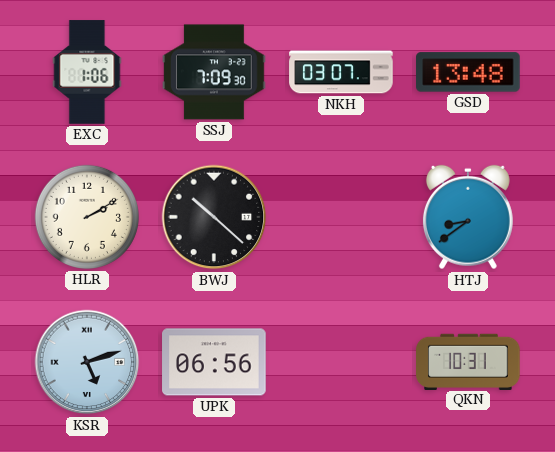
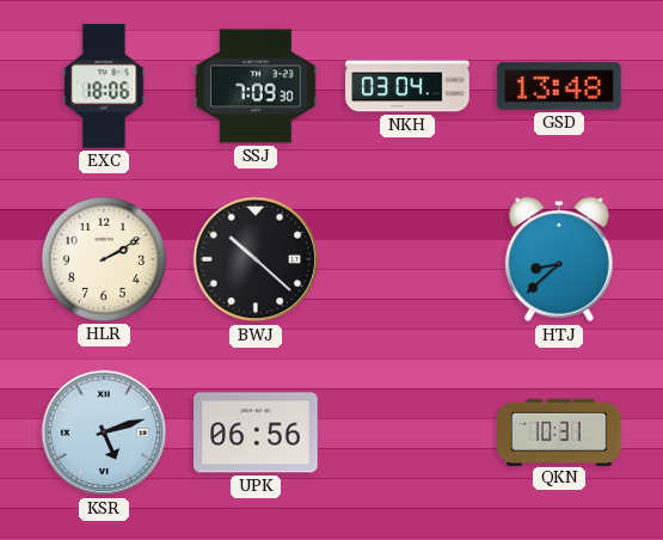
EXC: 1:06 -> 18:06
NKH: 03:07 -> 03:04
HTJ: 8:39 -> 8:38
